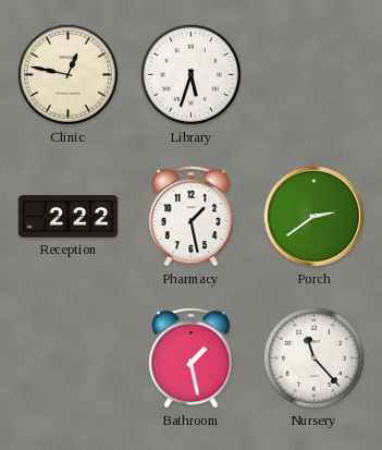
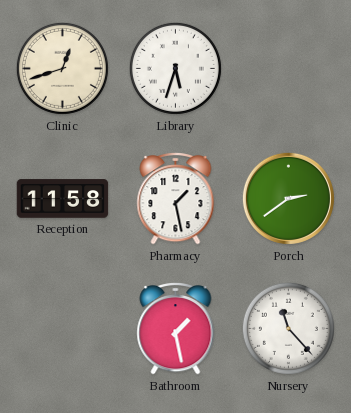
Clinic: 12:47 -> 12:42
Reception: 2:22 -> 11:58
